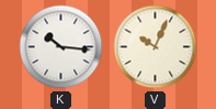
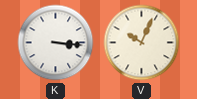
K: 10:16 -> 3:16
